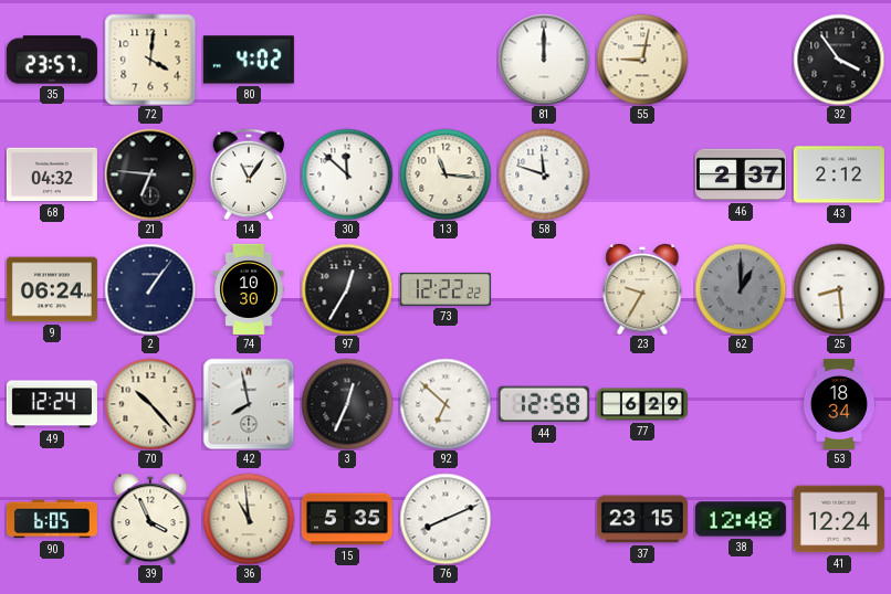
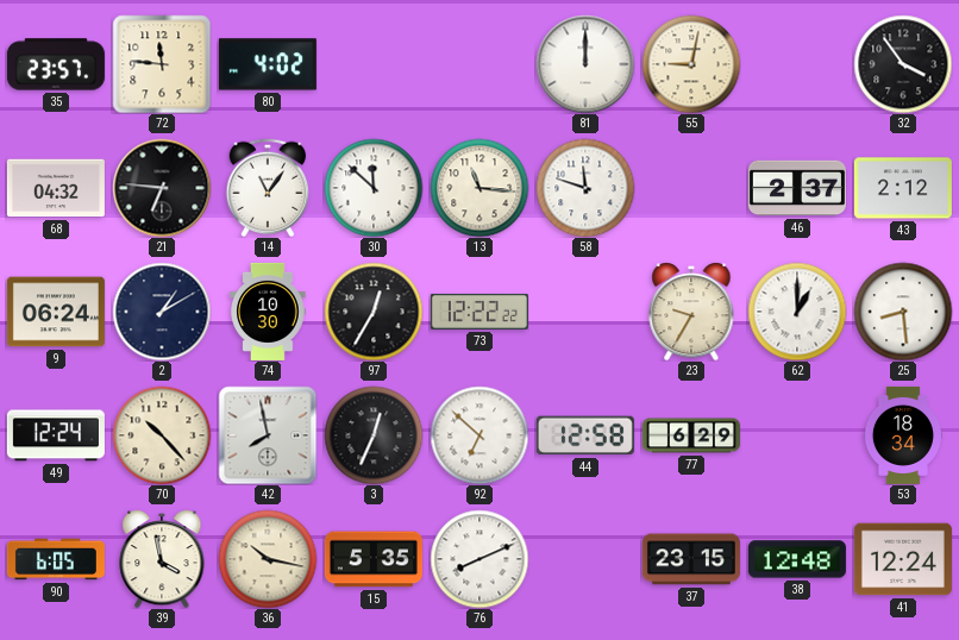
72: 4:01 -> 11:46
2: 1:06 -> 1:10
62 dial: grey -> white
39: 3:56 -> 3:58
36: 10:59 -> 10:17
